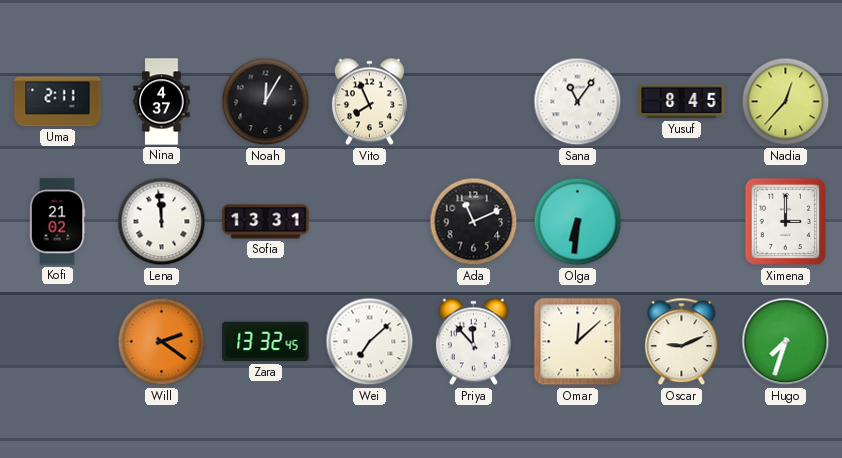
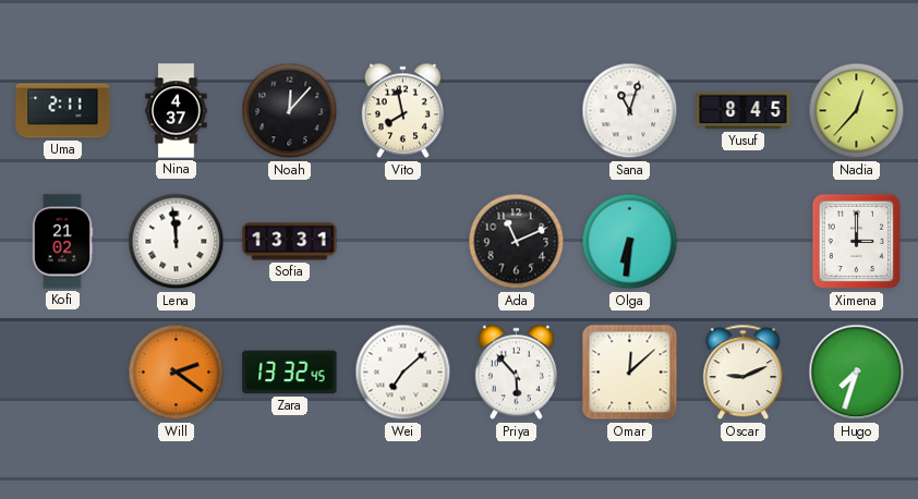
Noah: 12:05 -> 12:07
Vito: 7:56 -> 7:58
Sana: 11:06 -> 11:03
Priya: 11:53 -> 5:53
